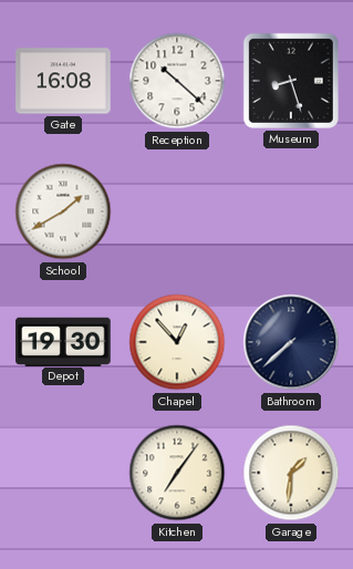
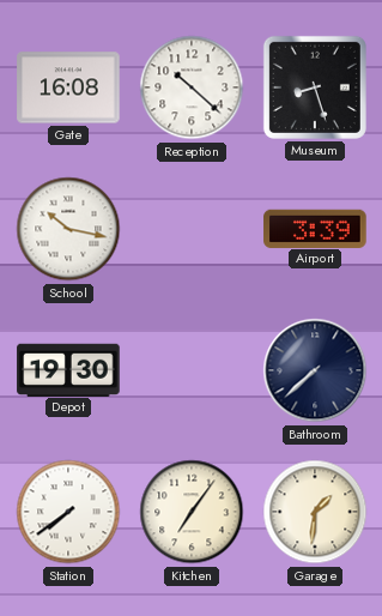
School: 1:40 -> 10:17
Airport: none -> 3:39
Chapel: 12:53 -> none
Station: none -> 7:39
